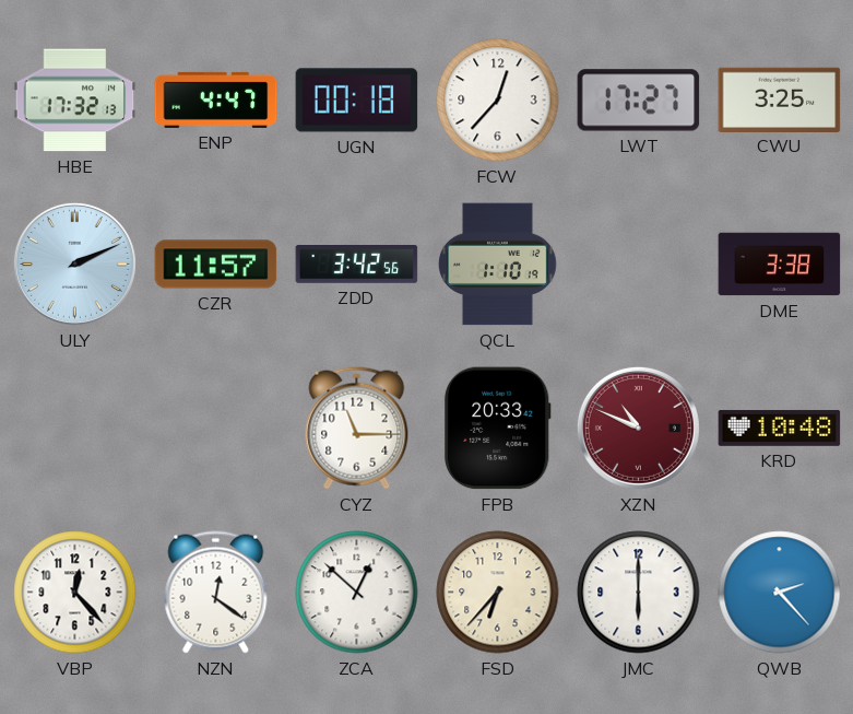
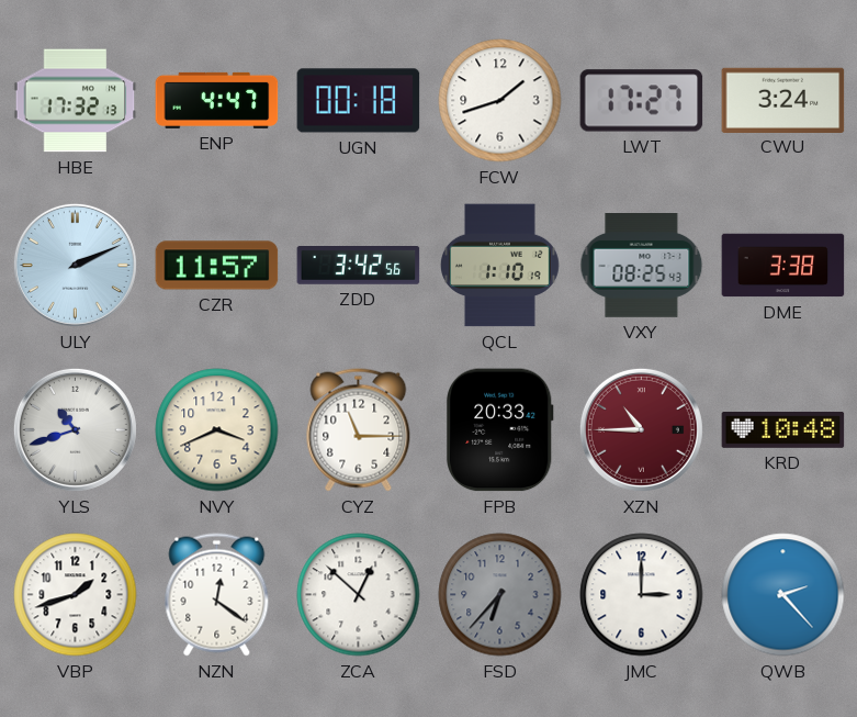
FCW: 12:37 -> 1:42
CWU: 3:25 -> 3:24
VXY: none -> 08:25
YLS: none -> 10:42
NVY: none -> 3:41
XZN: 10:49 -> 10:45
VBP: 12:23 -> 1:42
FSD dial: cream -> grey
JMC: 6:00 -> 3:00
